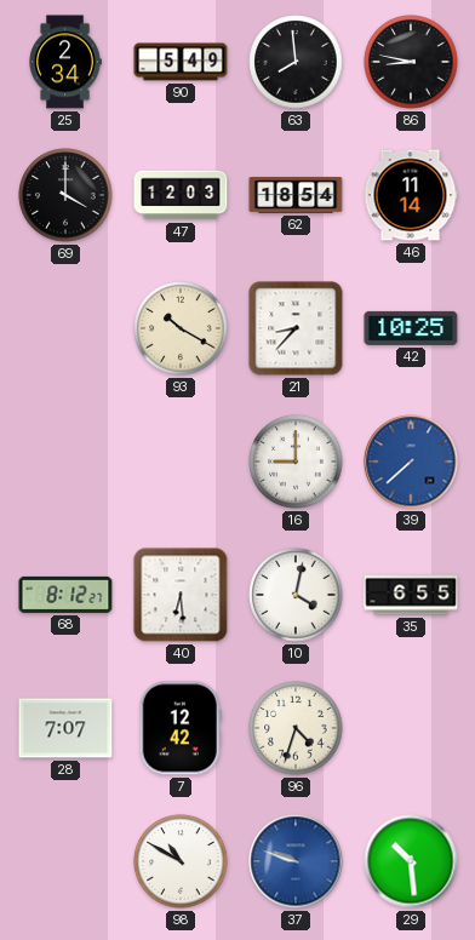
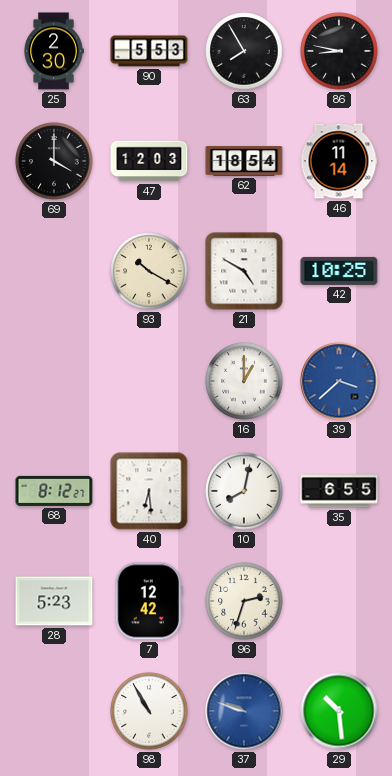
25: 2:34 -> 2:30
90: 5:49 -> 5:53
63: 7:59 -> 7:55
21: 8:37 -> 4:50
16: 9:00 -> 1:00
39: 7:38 -> 3:38
10: 4:02 -> 8:02
28: 7:07 -> 5:23
96: 4:33 -> 2:33
98: 10:50 -> 10:55
